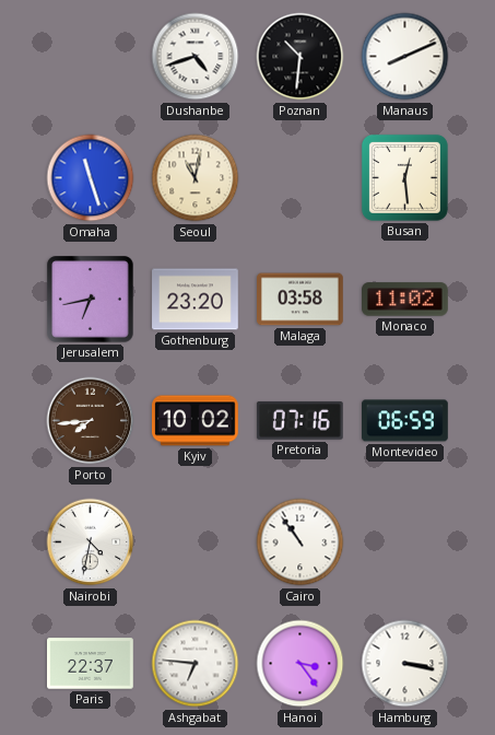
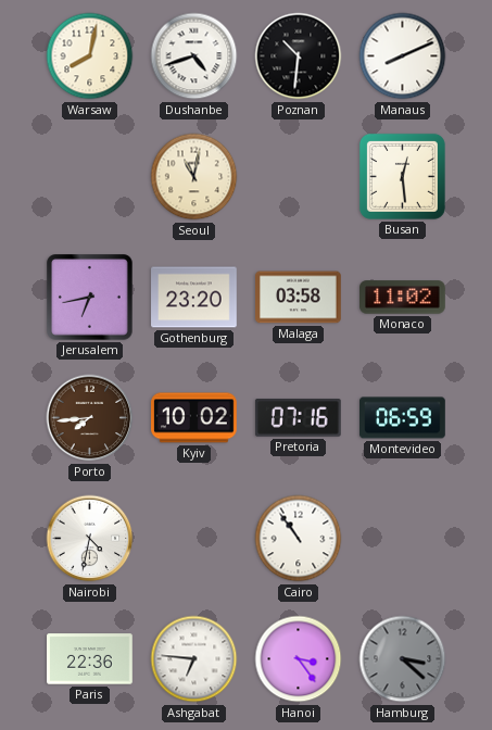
Warsaw: none -> 8:02
Omaha: 11:27 -> none
Paris: 22:37 -> 22:36
Hamburg: 3:17 -> 3:22
Hamburg dial: white -> grey
